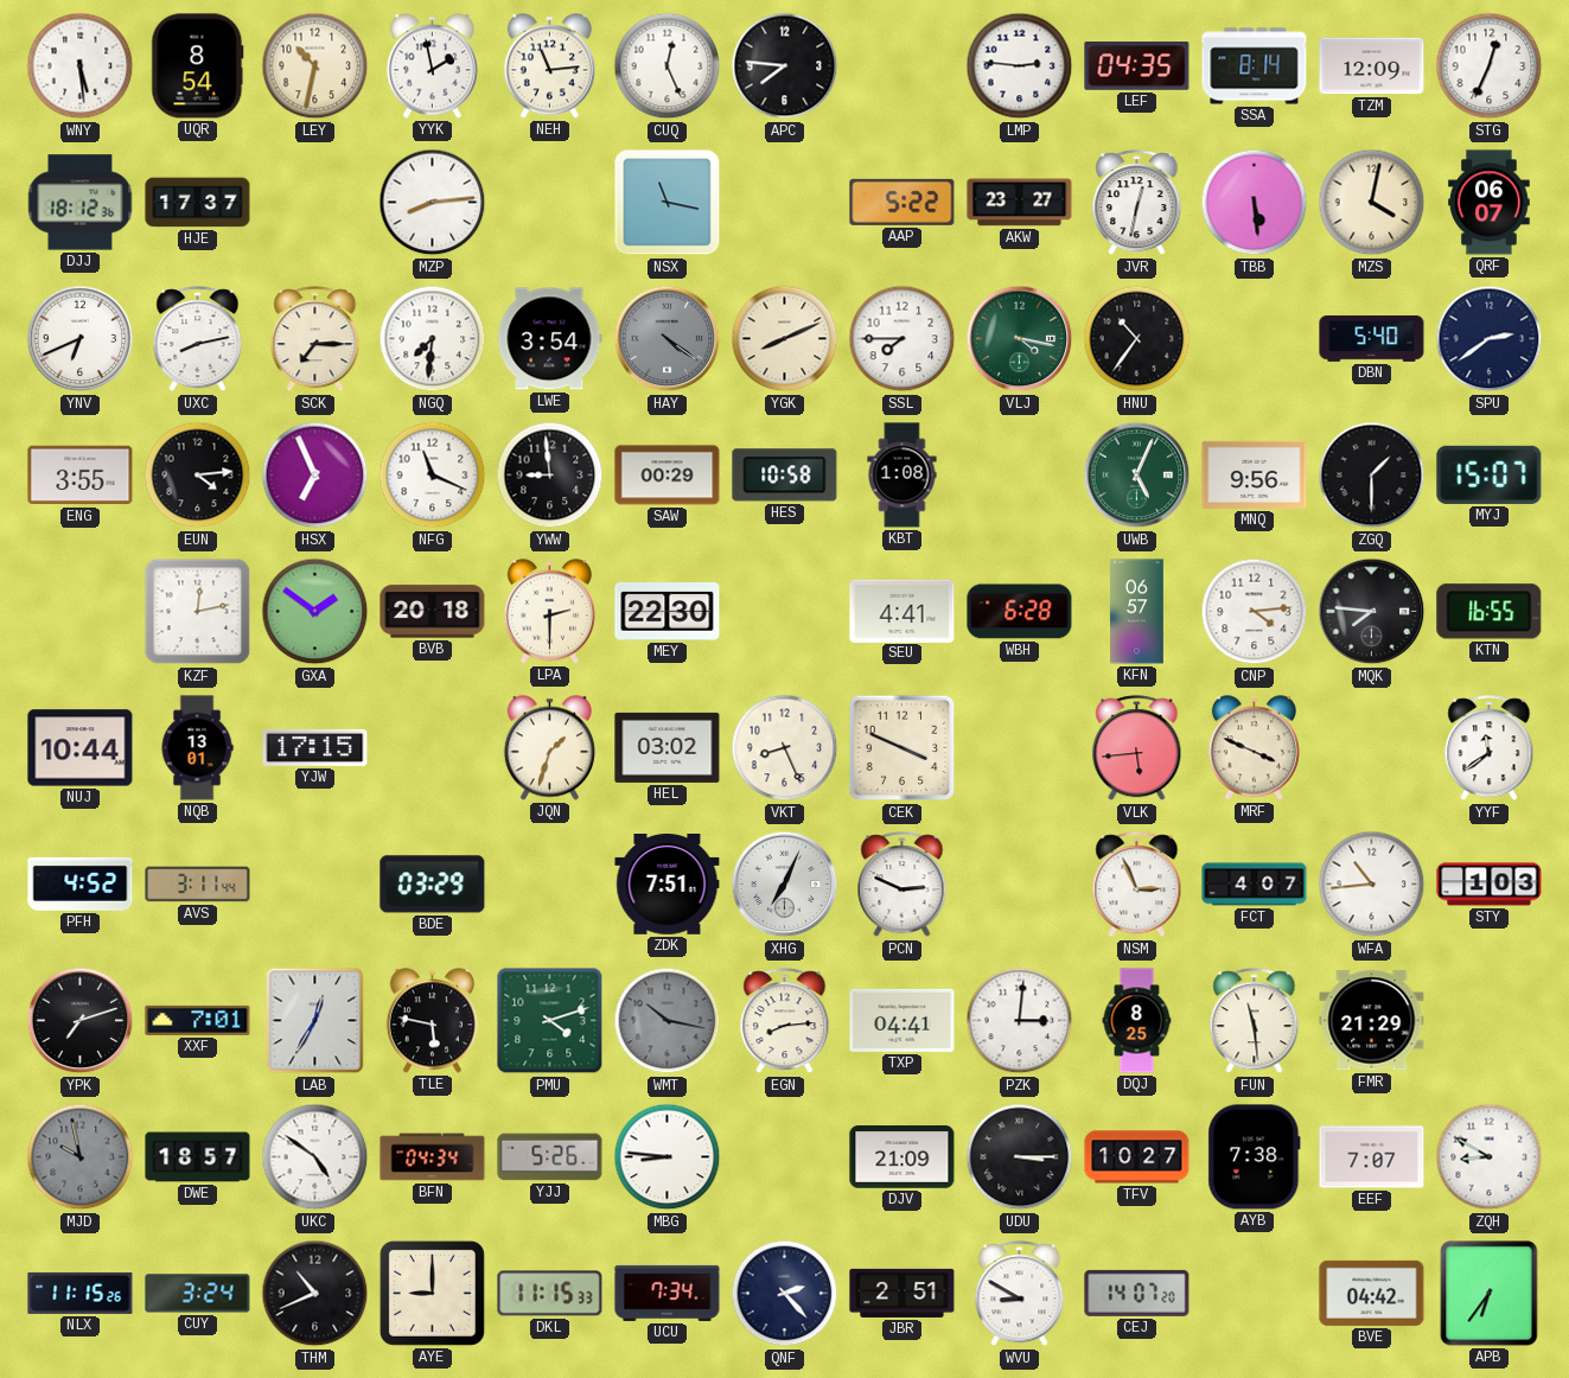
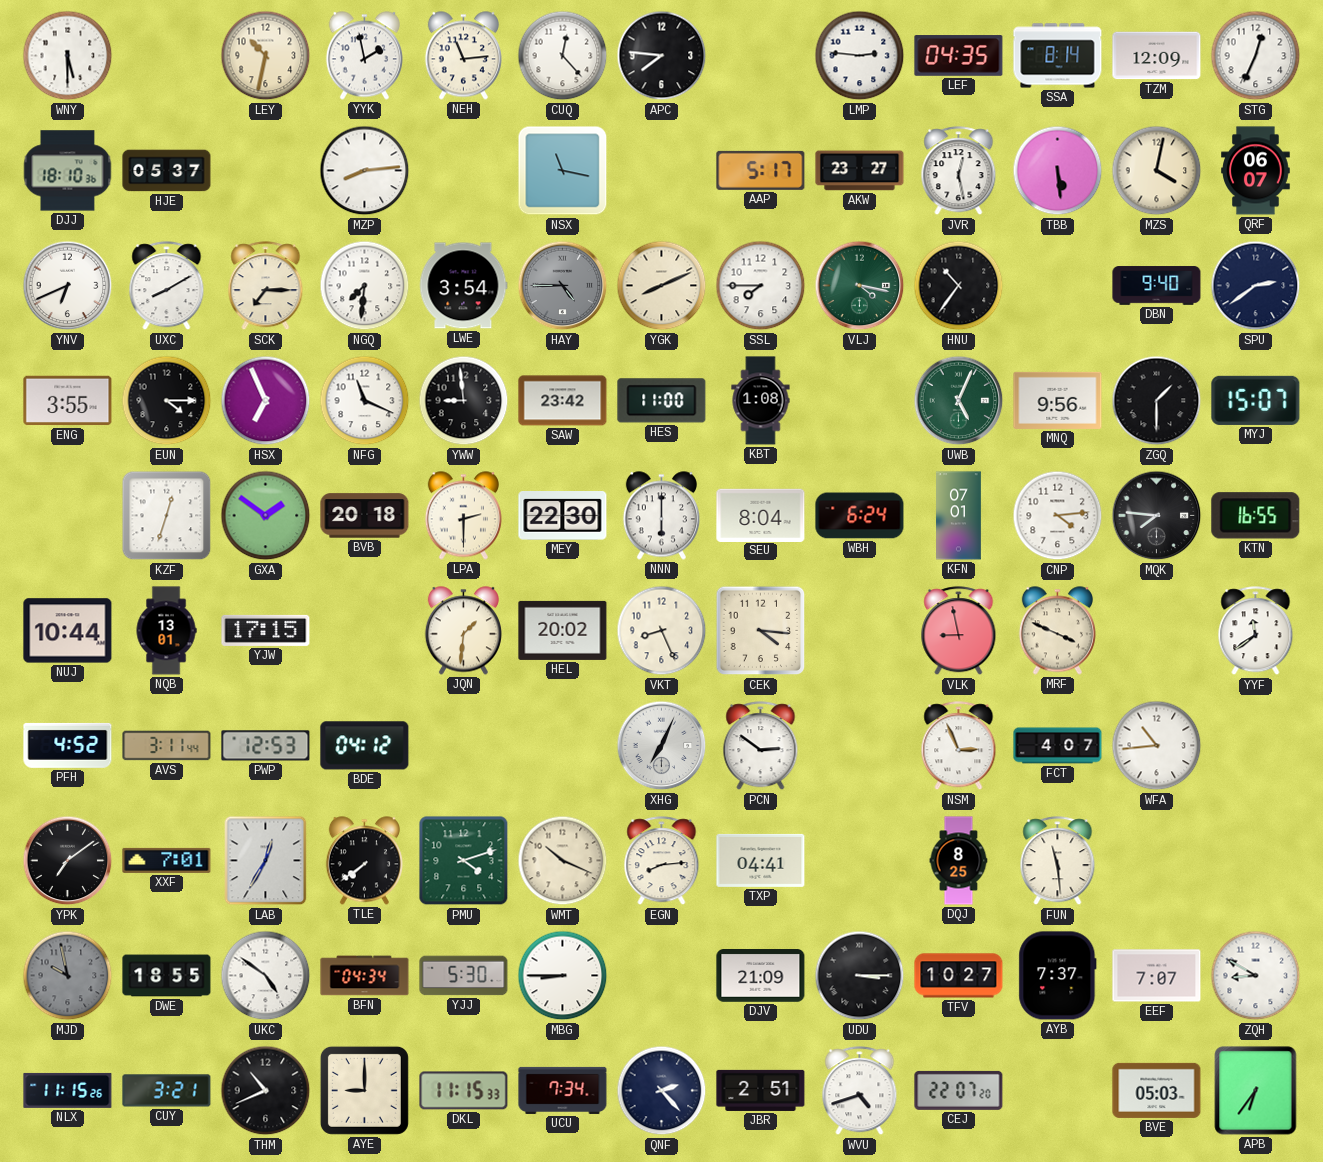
WNY: 5:29 -> 5:30
UQR: 8:54 -> none
CUQ: 12:26 -> 12:23
DJJ: 18:12 -> 18:10
HJE: 17:37 -> 05:37
AAP: 5:22 -> 5:17
JVR: 12:32 -> 12:28
UXC: 8:13 -> 8:10
HAY: 4:21 -> 4:45
DBN: 5:40 -> 9:40
EUN: 4:14 -> 4:15
SAW: 00:29 -> 23:42
HES: 10:58 -> 11:00
KZF: 12:13 -> 12:33
NNN: none -> 6:00
SEU: 4:41 -> 8:04
WBH: 6:28 -> 6:24
KFN: 06:57 -> 07:01
JQN: 1:33 -> 1:31
HEL: 03:02 -> 20:02
CEK: 3:49 -> 4:16
VLK: 5:44 -> 8:58
PWP: none -> 12:53
BDE: 03:29 -> 04:12
ZDK: 7:51 -> none
PCN: 2:49 -> 2:51
STY: 1:03 -> none
YPK: 7:12 -> 7:09
TLE: 5:47 -> 7:39
WMT: 10:17 -> 10:19
WMT dial: grey -> cream
PZK: 3:01 -> none
FMR: 21:29 -> none
DWE: 18:57 -> 18:55
YJJ: 5:26 -> 5:30
MBG: 8:46 -> 8:45
AYB: 7:38 -> 7:37
CUY: 3:24 -> 3:21
WVU: 8:50 -> 4:42
CEJ: 14:07 -> 22:07
BVE: 04:42 -> 05:03
